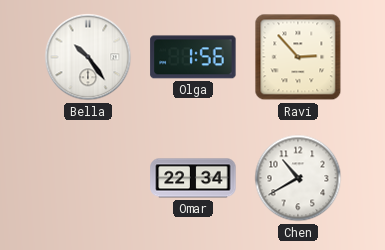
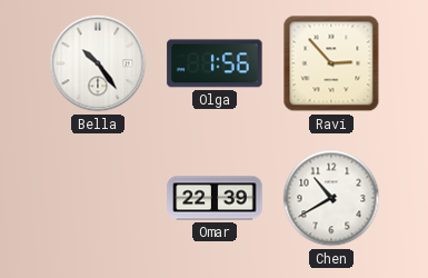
Omar: 22:34 -> 22:39
